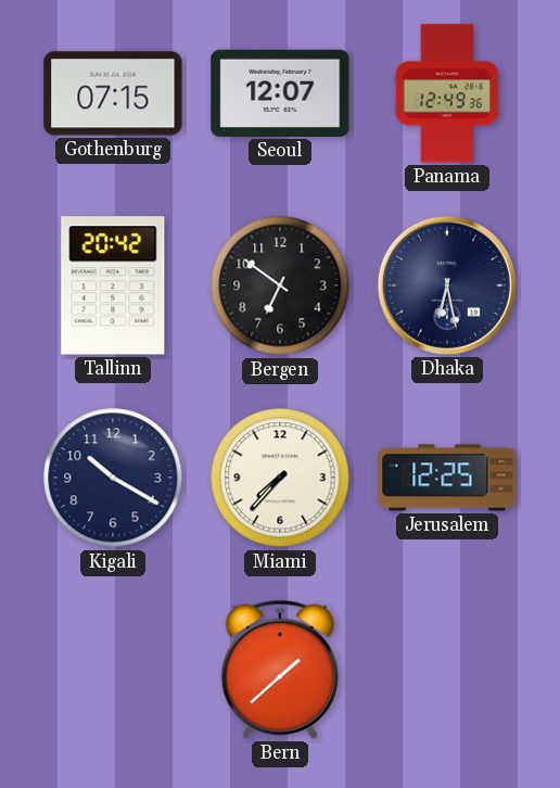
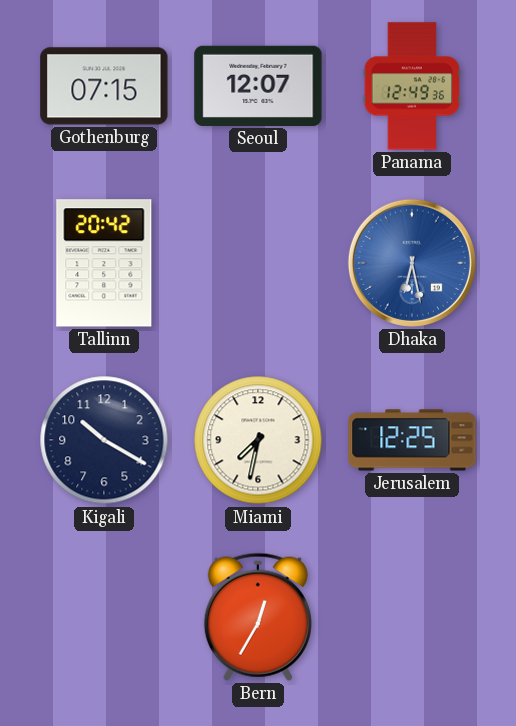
Bergen: 6:51 -> none
Dhaka dial: navy -> blue
Miami: 7:37 -> 7:32
Bern: 1:38 -> 12:35
